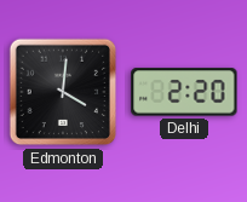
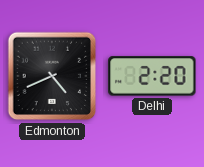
Edmonton: 4:01 -> 4:41
